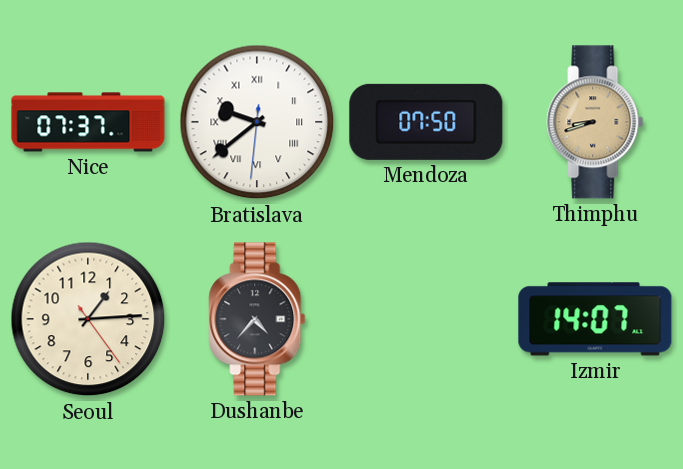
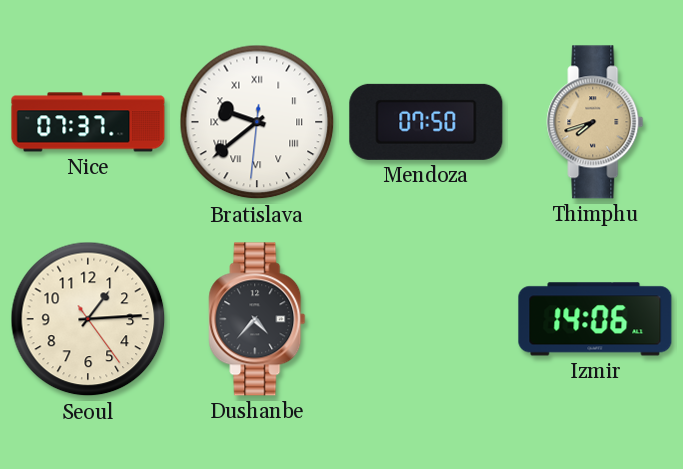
Thimphu: 8:42 -> 7:42
Izmir: 14:07 -> 14:06
